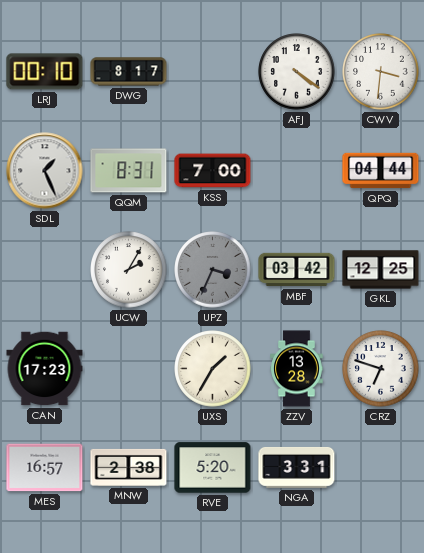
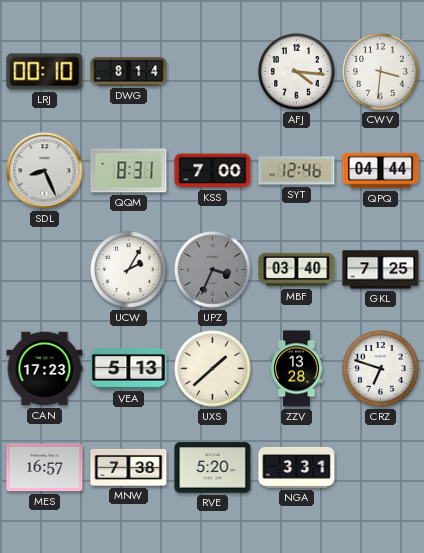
DWG: 8:17 -> 8:14
AFJ: 4:21 -> 4:16
SDL: 1:26 -> 8:26
SYT: none -> 12:46
MBF: 03:42 -> 03:40
GKL: 12:25 -> 7:25
VEA: none -> 5:13
UXS: 1:35 -> 1:38
MNW: 2:38 -> 7:38
